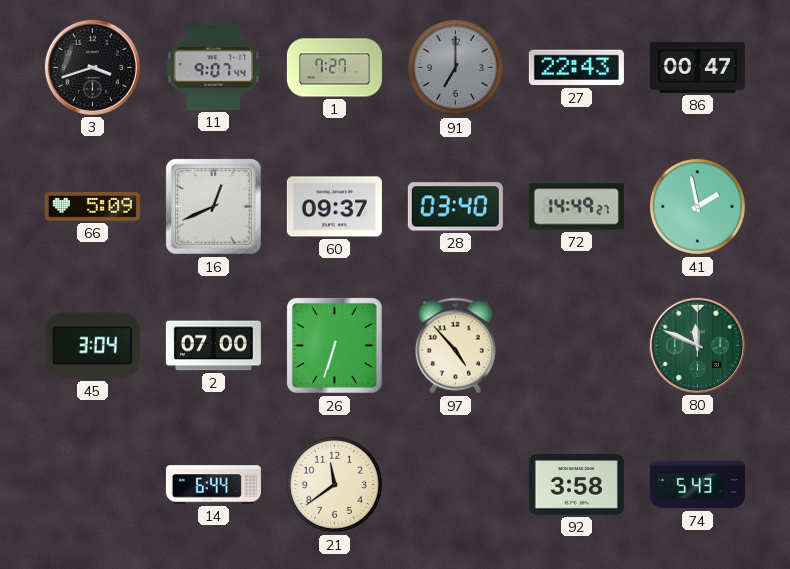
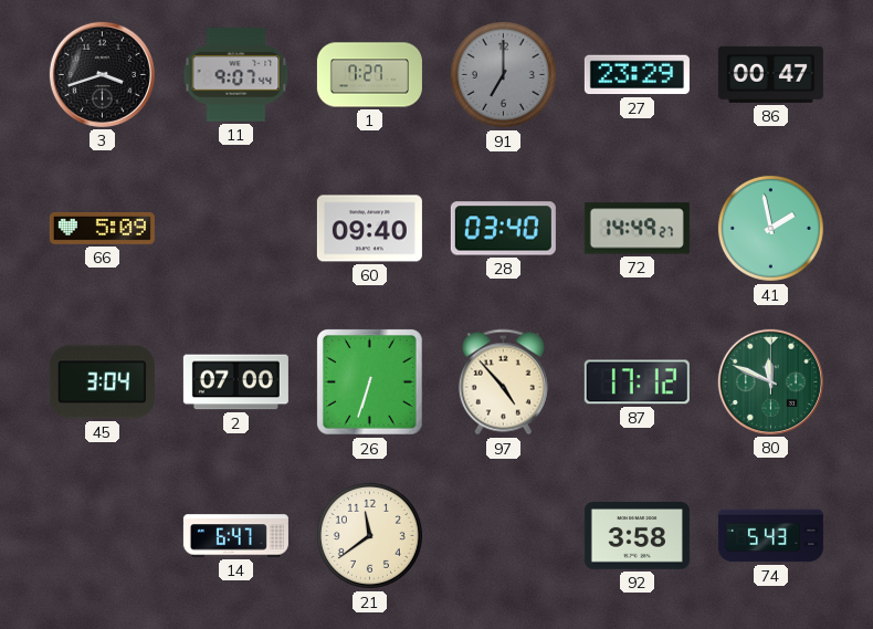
27: 22:43 -> 23:29
16: 12:41 -> none
60: 09:37 -> 09:40
87: none -> 17:12
14: 6:44 -> 6:47
